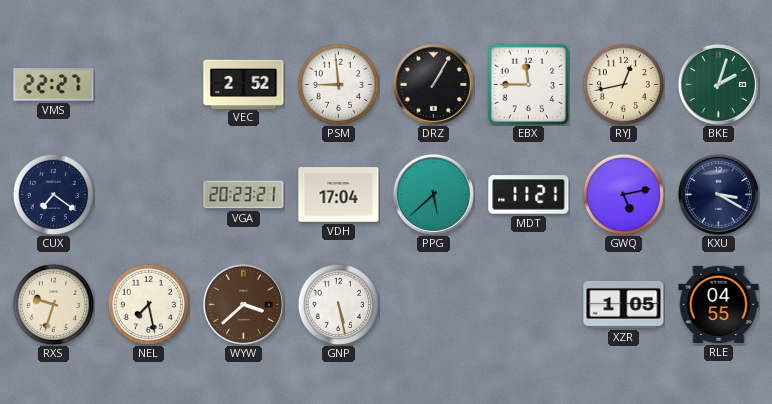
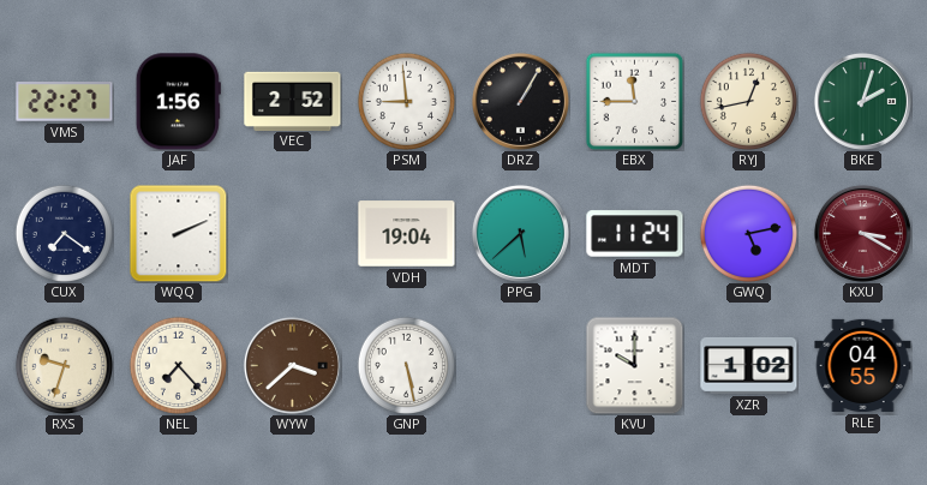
JAF: none -> 1:56
WQQ: none -> 2:11
VGA: 20:23 -> none
VDH: 17:04 -> 19:04
MDT: 11:21 -> 11:24
KXU dial: navy -> burgundy
NEL: 7:28 -> 7:23
KVU: none -> 10:00
XZR: 1:05 -> 1:02
